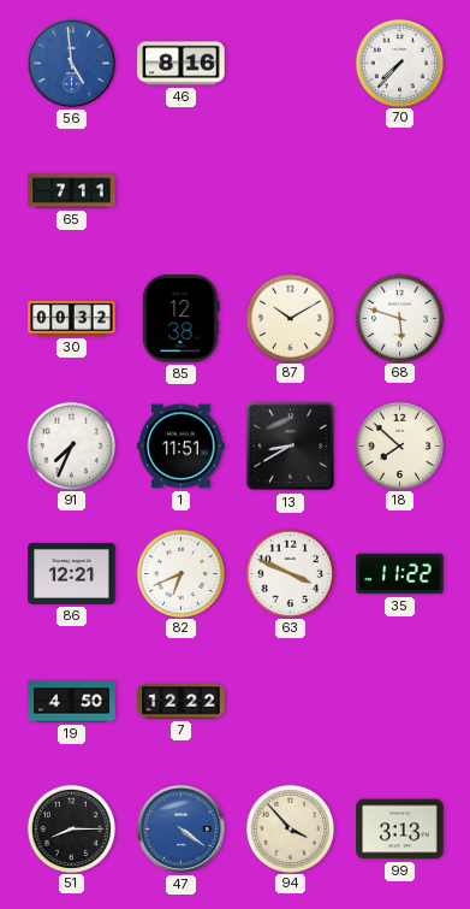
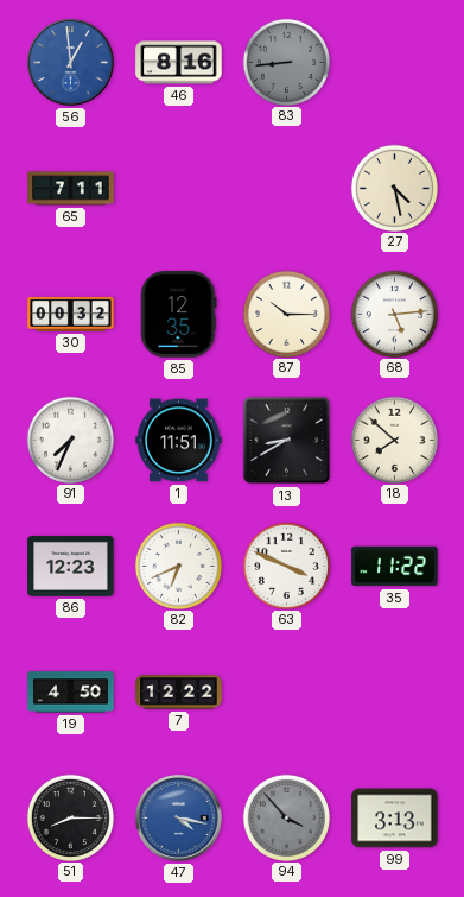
56: 4:59 -> 12:59
83: none -> 8:44
70: 7:37 -> none
27: none -> 4:28
85: 12:38 -> 12:35
87: 10:10 -> 10:15
68: 5:48 -> 5:14
86: 12:21 -> 12:23
47: 4:21 -> 4:17
94 dial: cream -> grey
